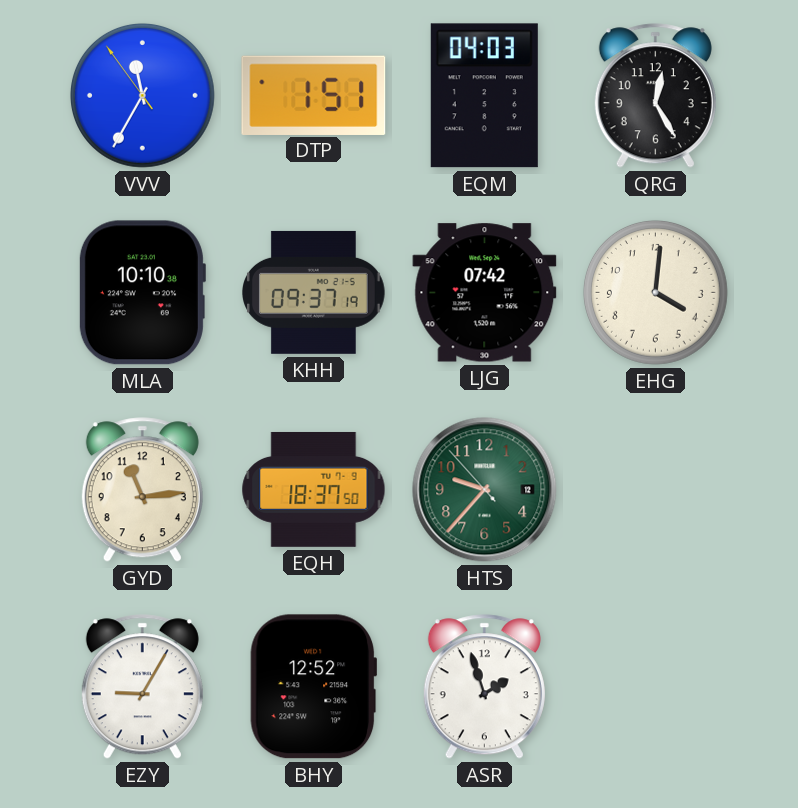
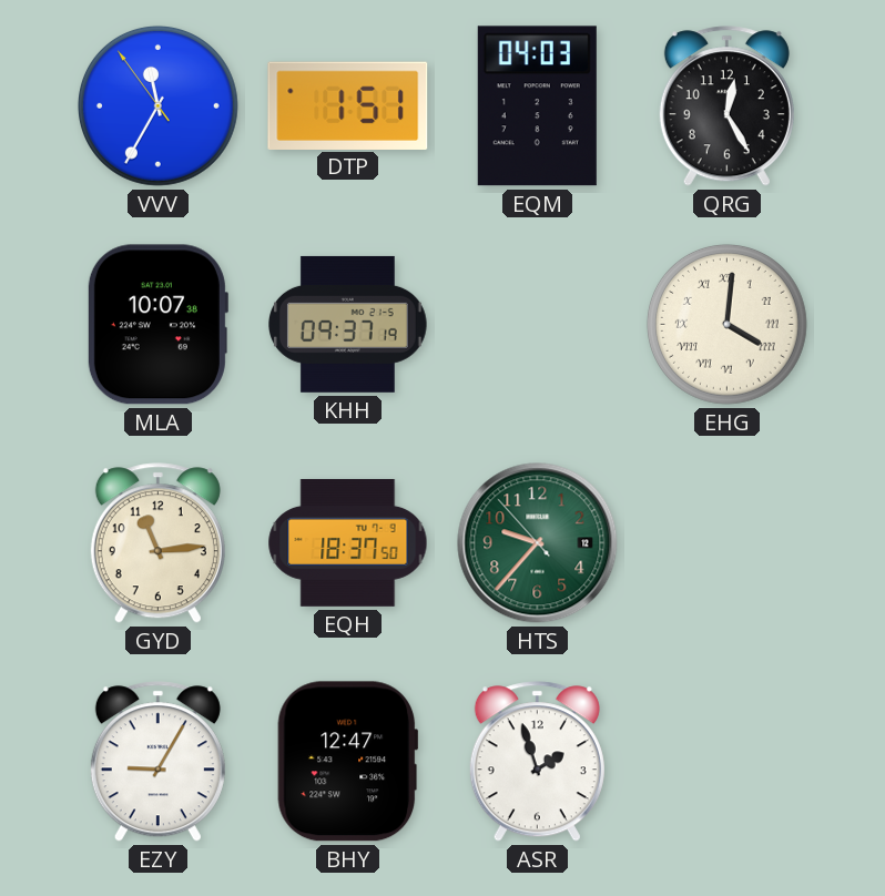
MLA: 10:10 -> 10:07
LJG: 07:42 -> none
EHG numerals: Arabic -> Roman
BHY: 12:52 -> 12:47
